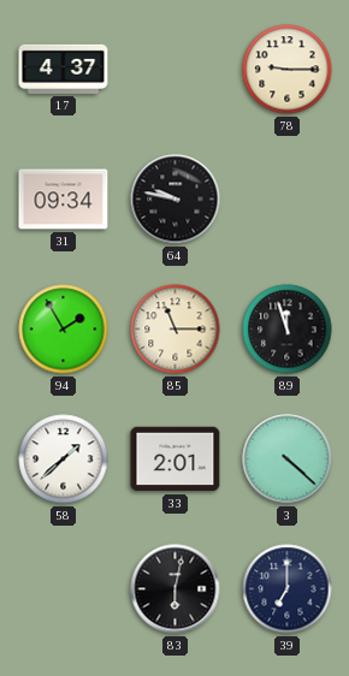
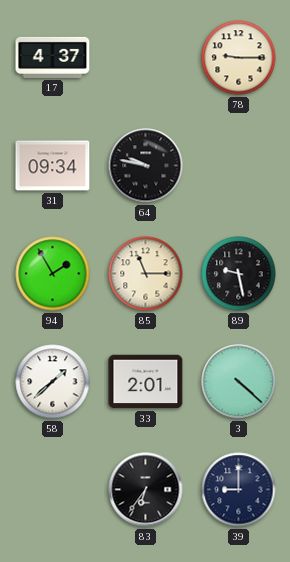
89: 11:57 -> 9:28
83: 6:02 -> 6:36
39: 7:00 -> 9:00
